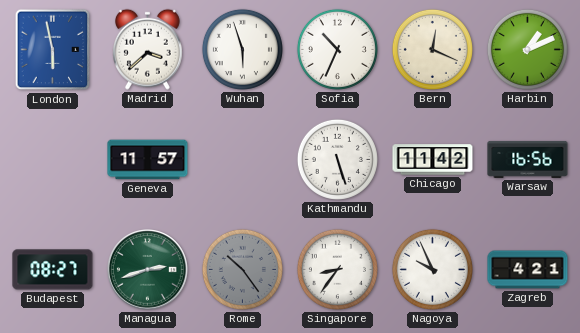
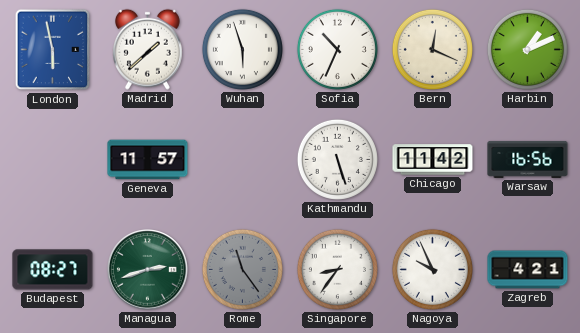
Madrid: 3:38 -> 1:38
Rome: 10:24 -> 11:24
